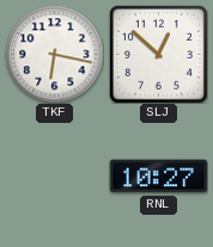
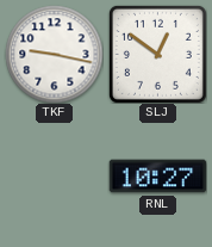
TKF: 6:17 -> 9:17
SLJ: 12:52 -> 12:51
